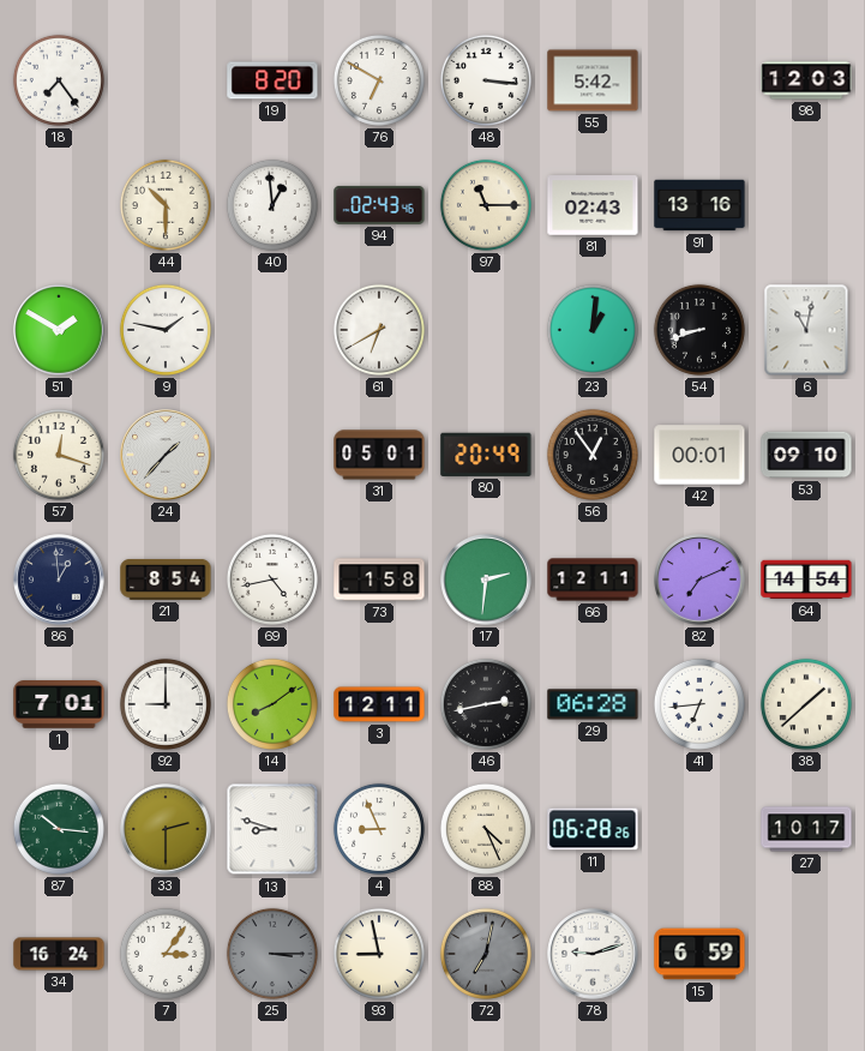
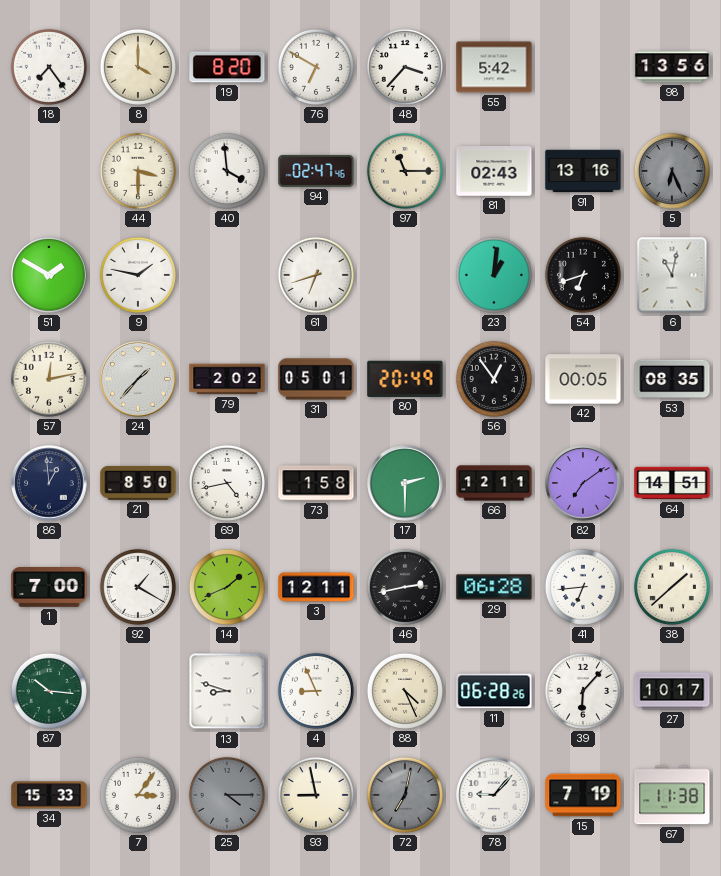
8: none -> 4:00
48: 3:16 -> 3:37
98: 12:03 -> 13:56
44: 10:30 -> 3:30
40: 12:59 -> 3:59
94: 02:43 -> 02:47
5: none -> 6:26
61: 6:40 -> 6:42
54: 8:42 -> 6:42
57: 12:18 -> 12:13
79: none -> 2:02
42: 00:01 -> 00:05
53: 09:10 -> 08:35
21: 8:54 -> 8:50
17: 2:31 -> 2:30
82: 7:11 -> 7:09
64: 14:54 -> 14:51
1: 7:01 -> 7:00
92: 9:00 -> 1:20
14: 8:09 -> 1:41
33: 2:30 -> none
39: none -> 6:07
34: 16:24 -> 15:33
25: 3:15 -> 4:15
78: 9:12 -> 9:07
15: 6:59 -> 7:19
67: none -> 11:38
